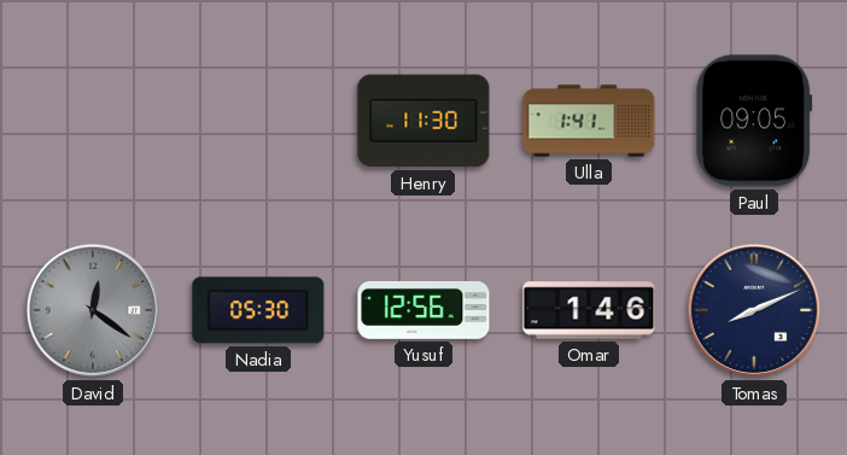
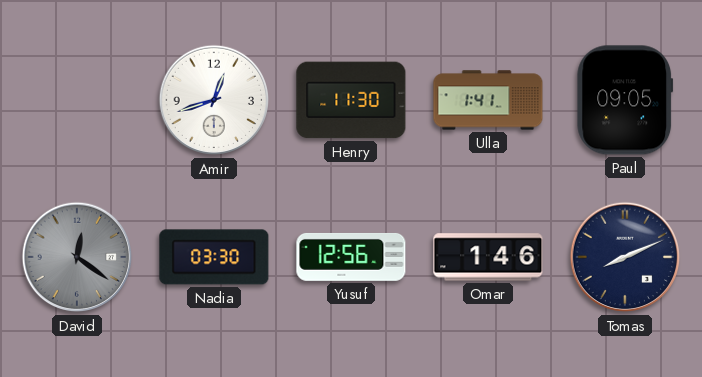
Amir: none -> 12:42
Nadia: 05:30 -> 03:30
